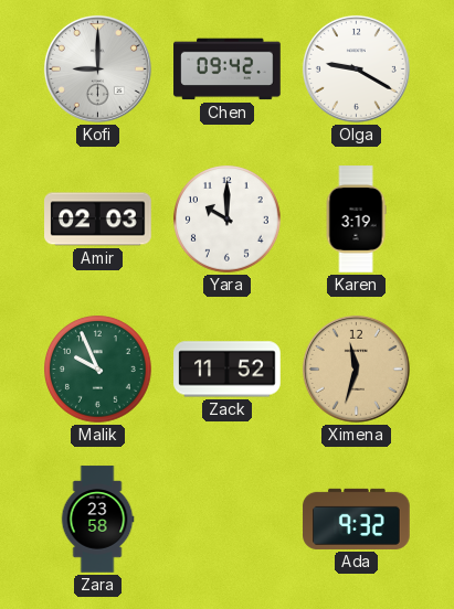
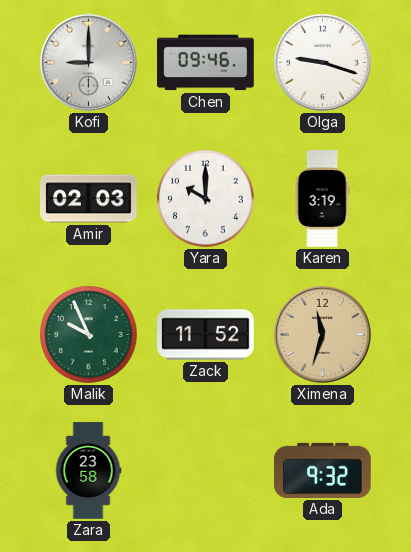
Chen: 09:42 -> 09:46
Olga: 9:20 -> 9:18
